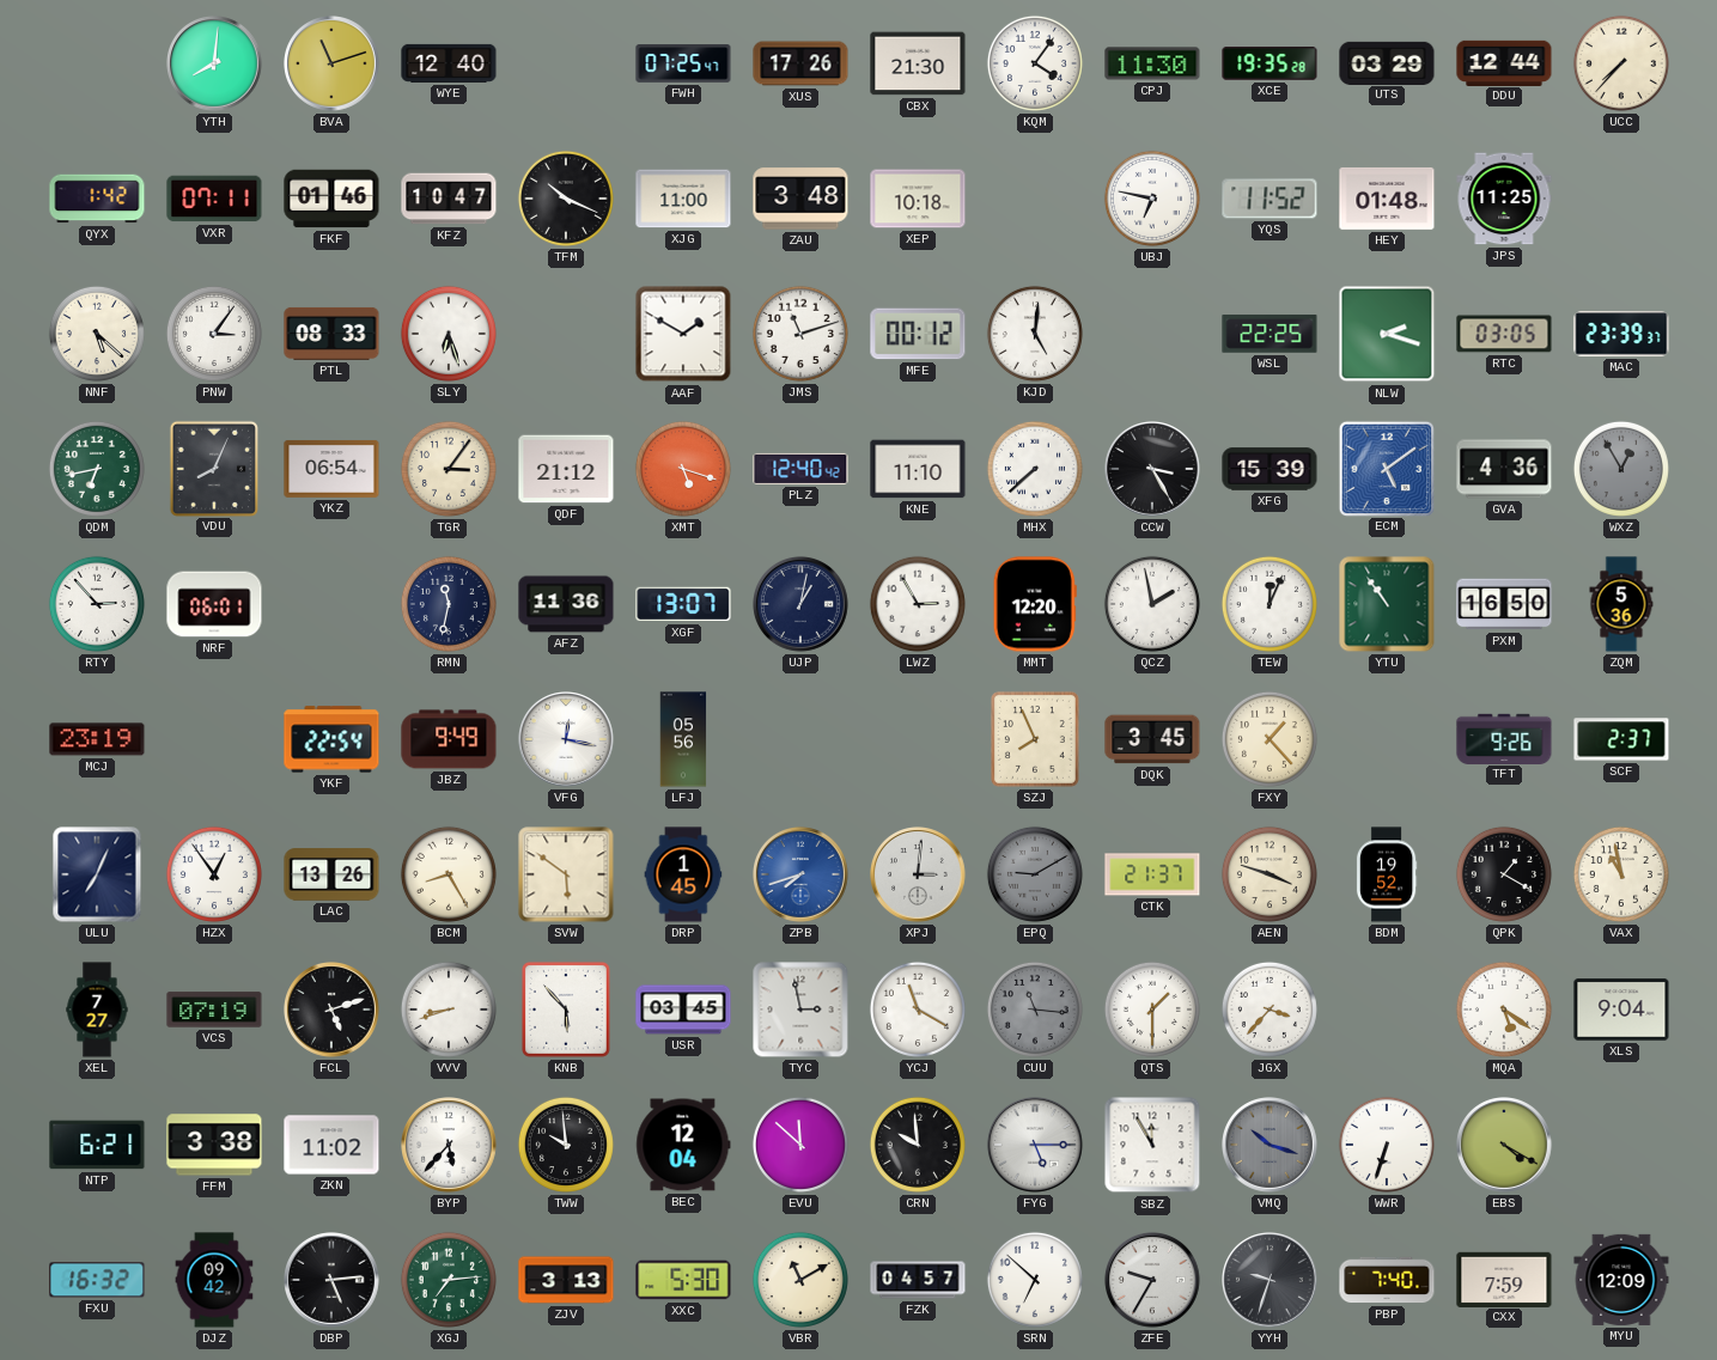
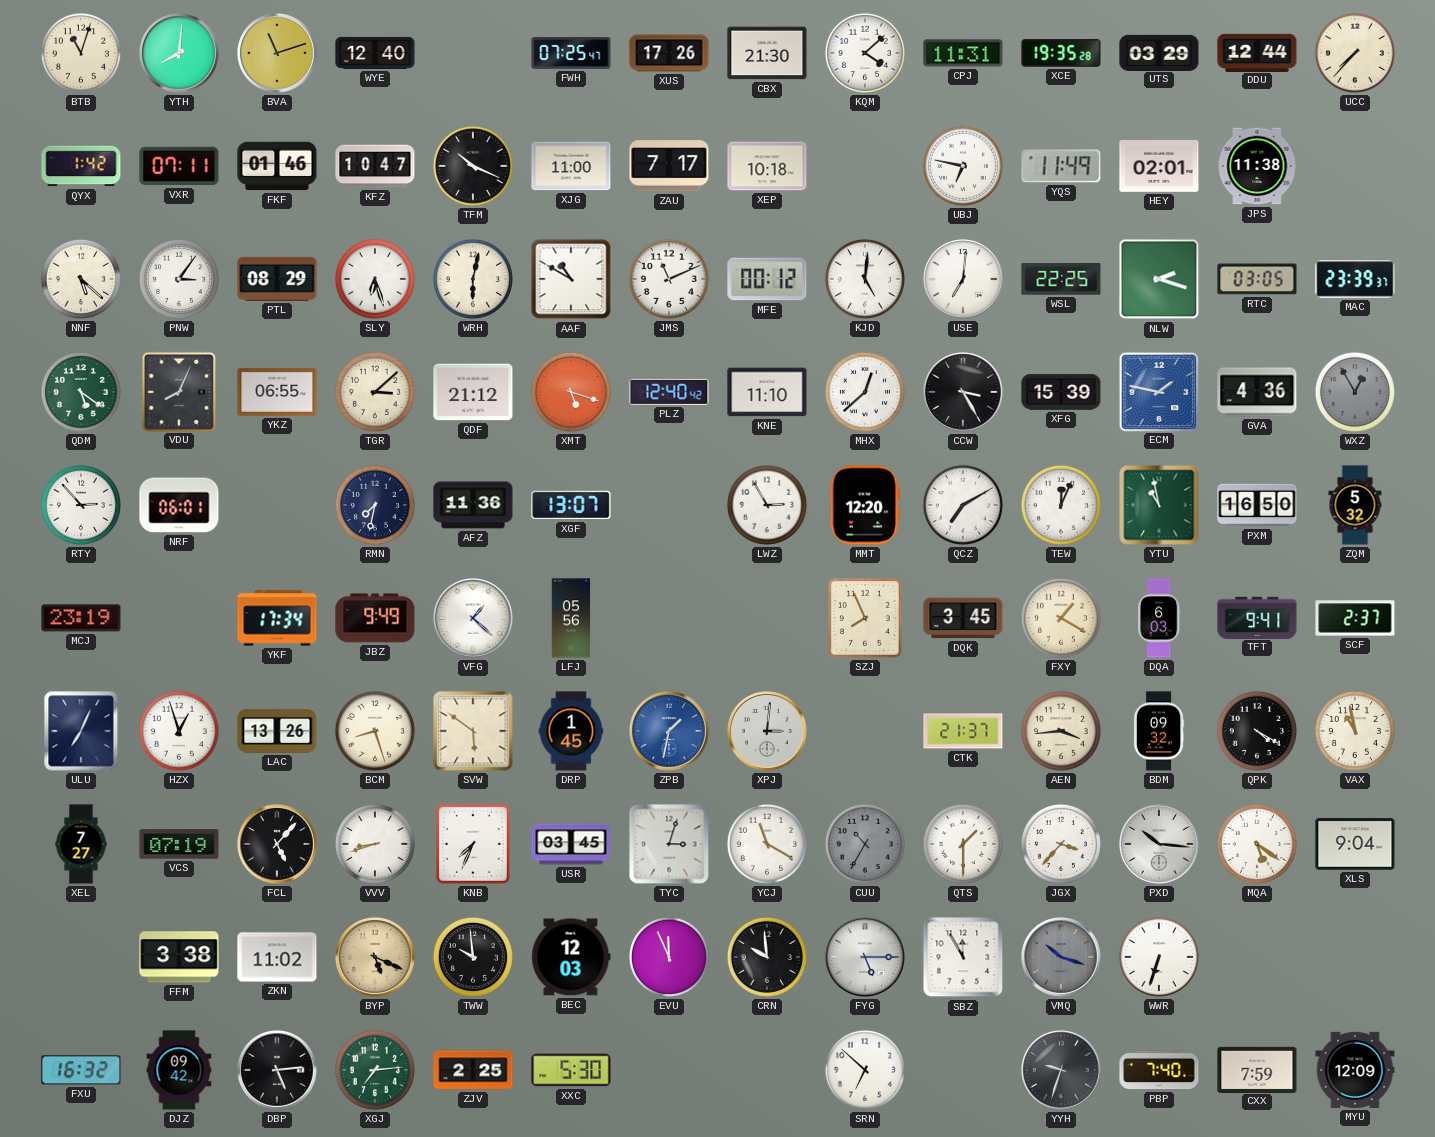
BTB: none -> 11:03
KQM: 4:06 -> 4:08
CPJ: 11:30 -> 11:31
ZAU: 3:48 -> 7:17
YQS: 11:52 -> 11:49
HEY: 01:48 -> 02:01
JPS: 11:25 -> 11:38
PTL: 08:33 -> 08:29
WRH: none -> 6:02
AAF: 1:50 -> 10:50
JMS: 11:12 -> 11:11
USE: none -> 7:01
QDM: 6:43 -> 5:21
YKZ: 06:54 -> 06:55
TGR: 3:06 -> 3:08
MHX: 7:38 -> 12:38
ECM: 5:09 -> 1:47
RMN: 11:32 -> 7:32
UJP: 1:02 -> none
QCZ: 1:58 -> 7:10
YTU: 10:54 -> 10:58
ZQM: 5:36 -> 5:32
YKF: 22:54 -> 17:34
VFG: 12:17 -> 1:22
FXY: 1:23 -> 1:20
DQA: none -> 6:03
TFT: 9:26 -> 9:41
HZX: 12:54 -> 12:57
BCM: 8:25 -> 8:27
ZPB: 7:42 -> 1:32
EPQ: 9:10 -> none
AEN: 3:48 -> 3:44
BDM: 19:52 -> 09:32
QPK: 1:20 -> 4:20
FCL: 5:12 -> 5:07
KNB: 5:53 -> 7:34
TYC: 2:58 -> 3:03
CUU: 11:16 -> 10:35
PXD: none -> 10:16
NTP: 6:21 -> none
BYP: 5:37 -> 5:19
BYP dial: white -> champagne
BEC: 12:04 -> 12:03
EVU: 11:52 -> 11:56
EBS: 4:20 -> none
ZJV: 3:13 -> 2:25
VBR: 11:10 -> none
FZK: 04:57 -> none
ZFE: 9:35 -> none
